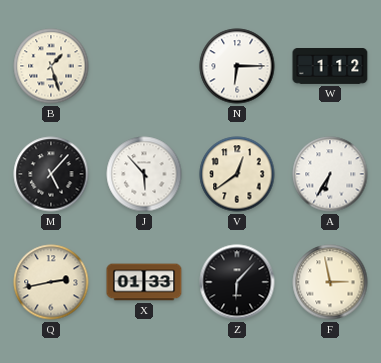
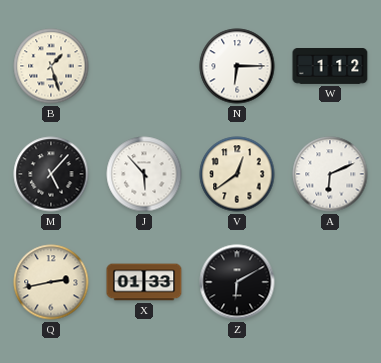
A: 6:35 -> 6:11
Z: 6:07 -> 6:10
F: 2:58 -> none
